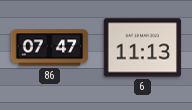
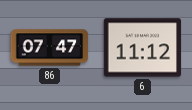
6: 11:13 -> 11:12
